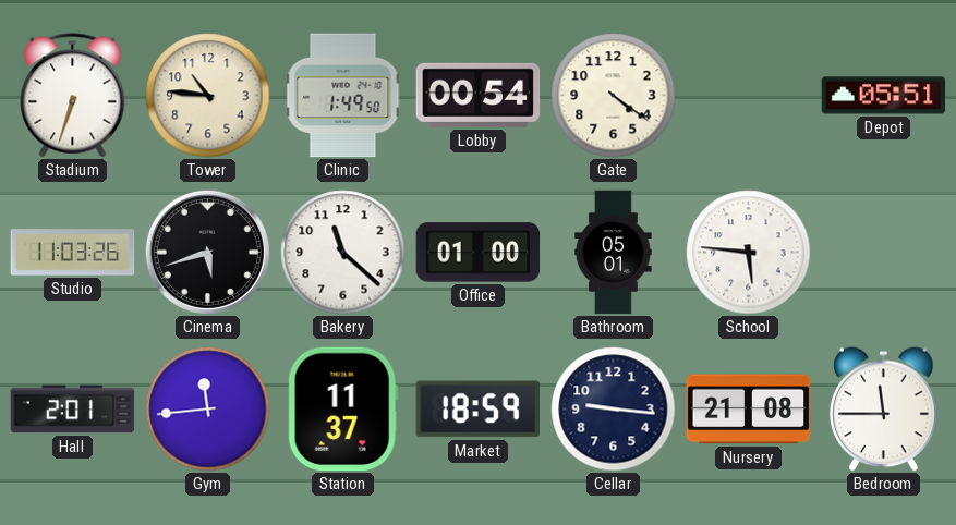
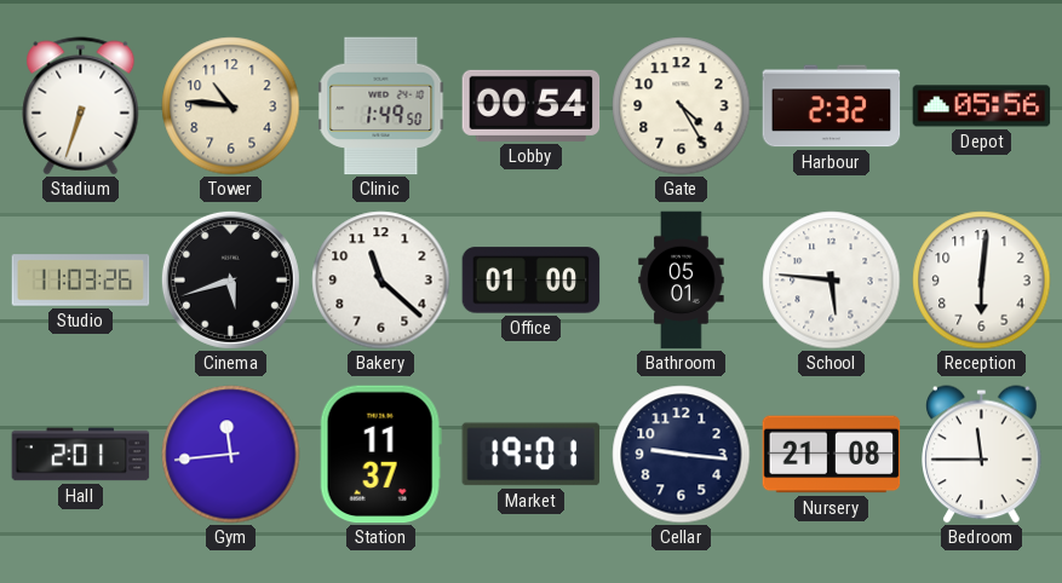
Gate: 4:21 -> 4:25
Harbour: none -> 2:32
Depot: 05:51 -> 05:56
Reception: none -> 6:01
Market: 18:59 -> 19:01
